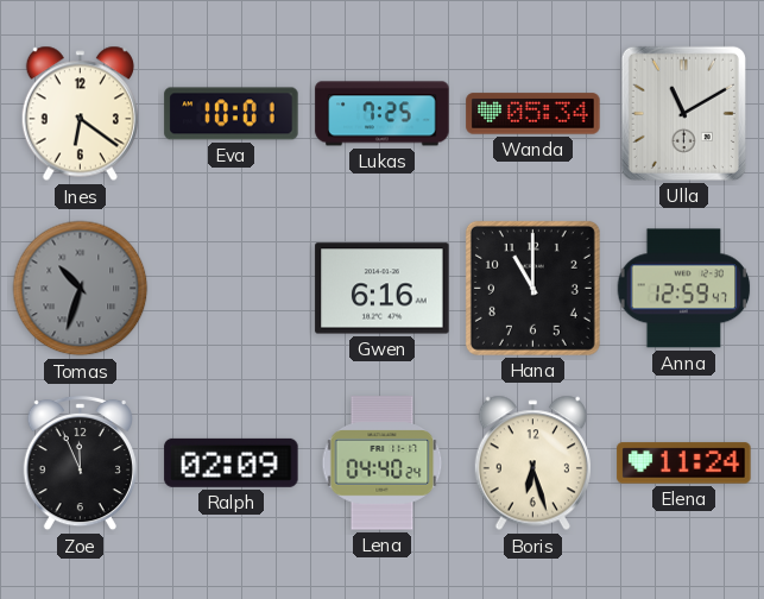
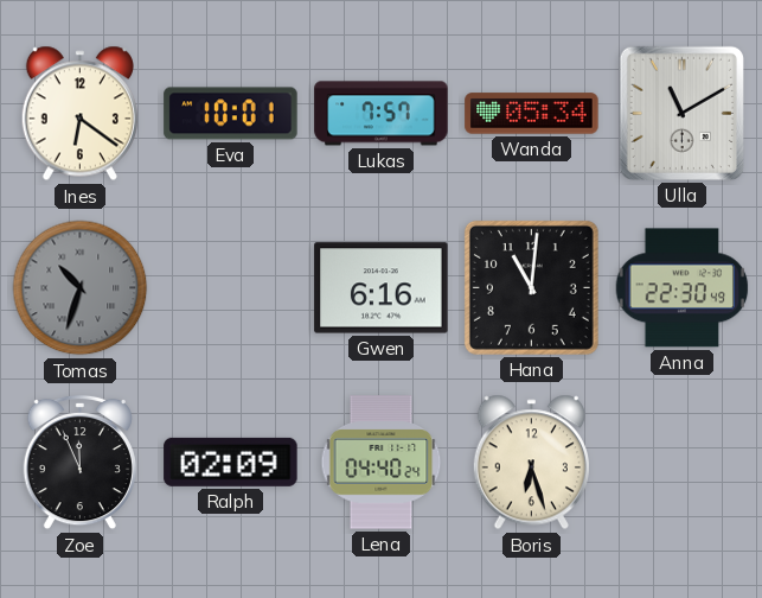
Lukas: 7:25 -> 7:57
Hana: 11:00 -> 11:01
Anna: 12:59 -> 22:30
Elena: 11:24 -> none
